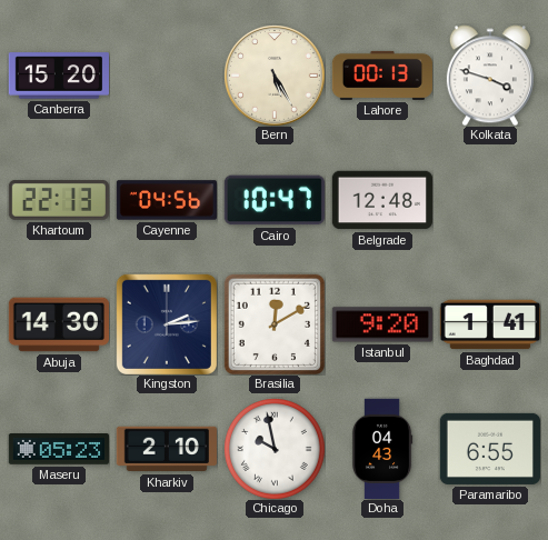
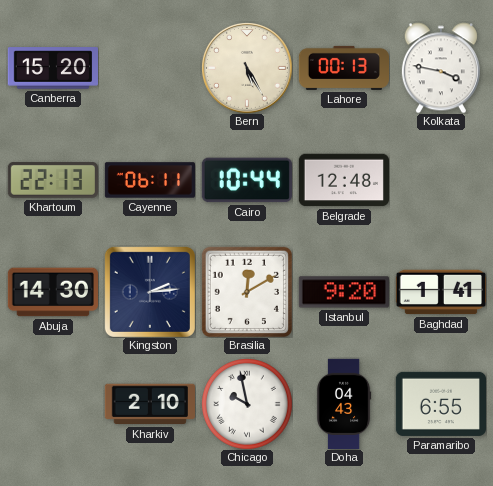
Kolkata: 3:48 -> 3:47
Cayenne: 04:56 -> 06:11
Cairo: 10:47 -> 10:44
Maseru: 05:23 -> none
